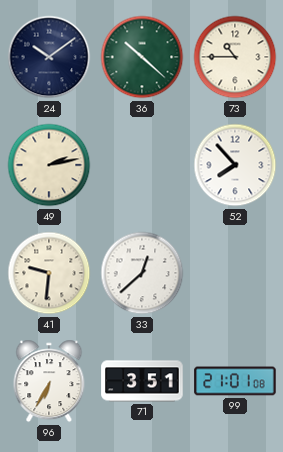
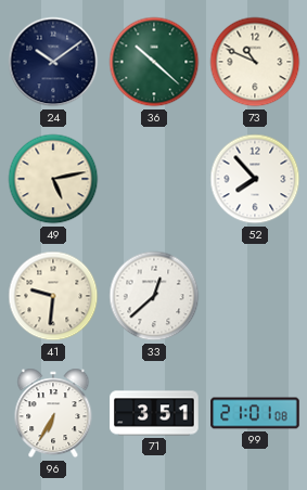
73: 10:45 -> 10:49
49: 2:13 -> 5:13
